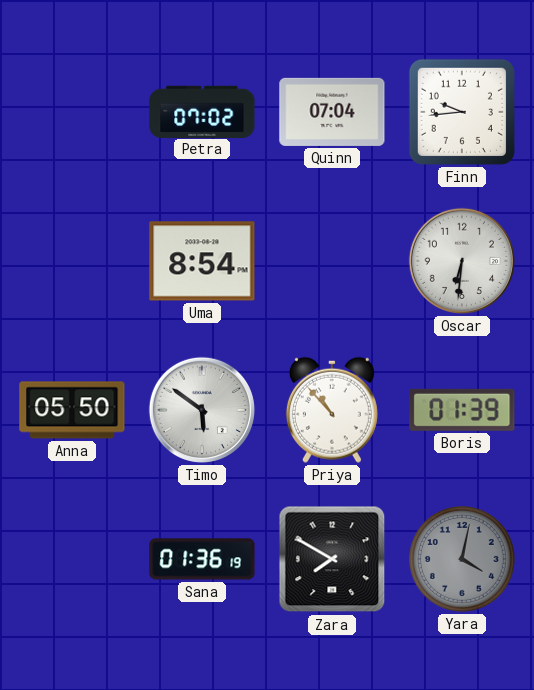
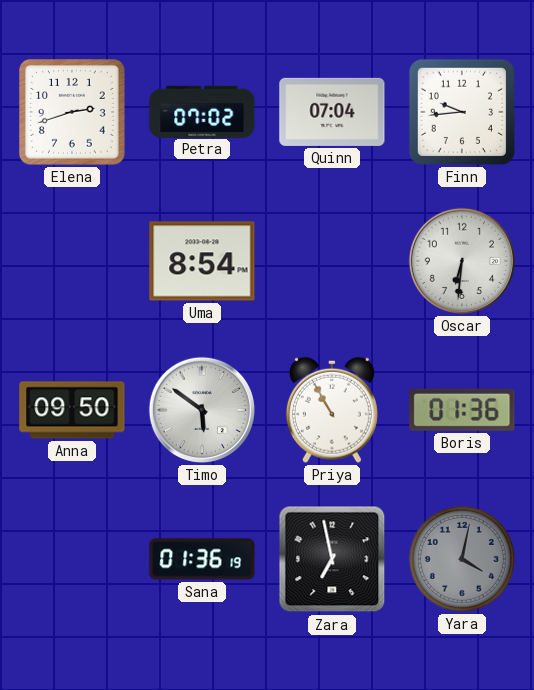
Elena: none -> 2:42
Anna: 05:50 -> 09:50
Priya: 10:53 -> 10:55
Boris: 01:39 -> 01:36
Zara: 7:50 -> 6:58
